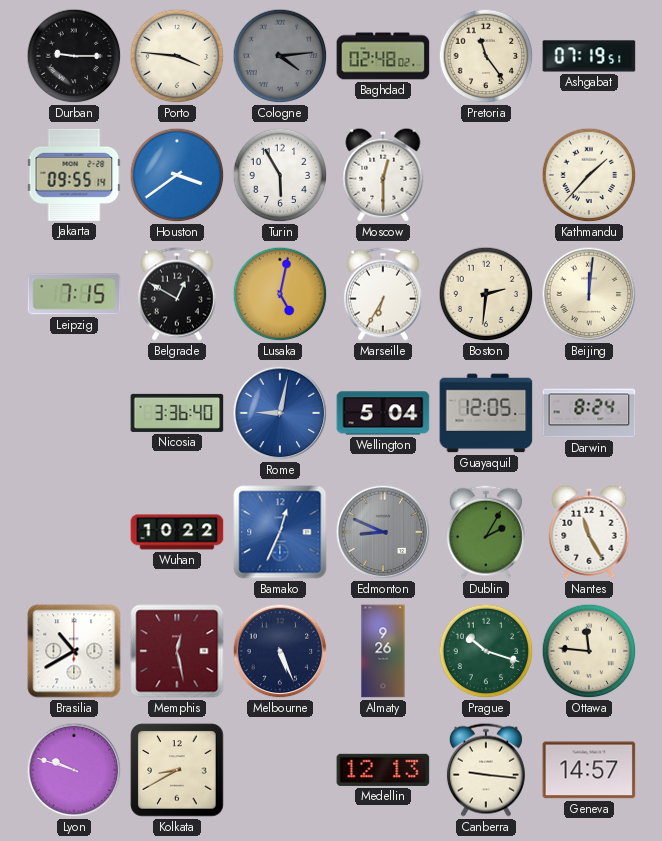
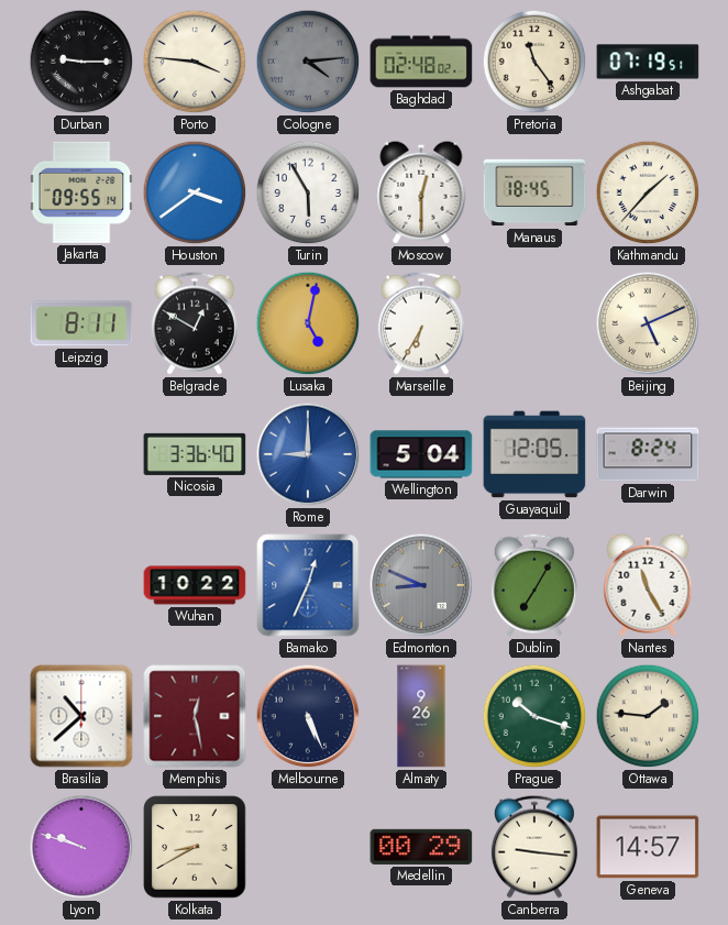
Manaus: none -> 18:45
Leipzig: 7:15 -> 8:11
Boston: 2:31 -> none
Beijing: 12:01 -> 5:11
Rome: 9:02 -> 9:00
Dublin: 2:05 -> 7:05
Brasilia: 10:40 -> 10:38
Ottawa: 11:46 -> 1:46
Medellin: 12:13 -> 00:29
